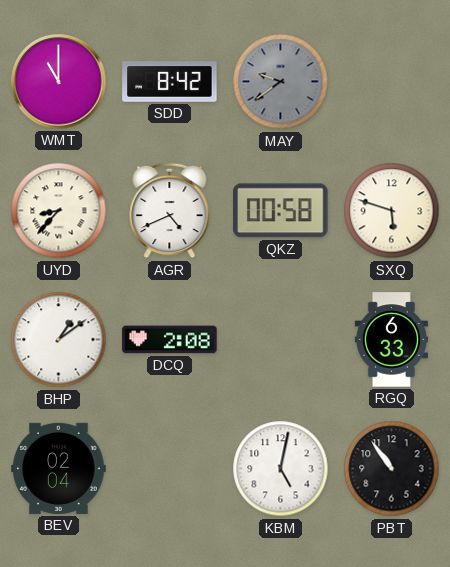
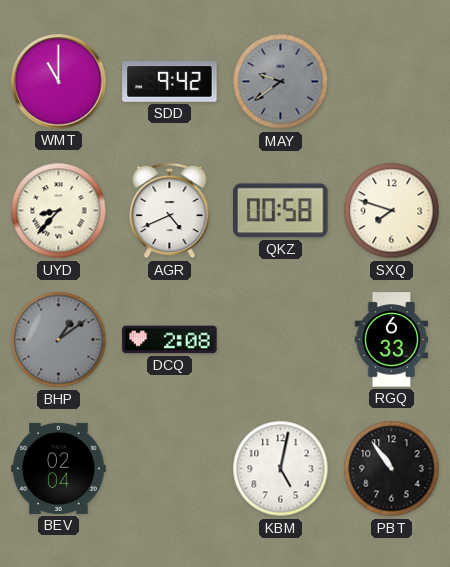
SDD: 8:42 -> 9:42
SXQ: 5:48 -> 7:48
BHP dial: white -> grey
